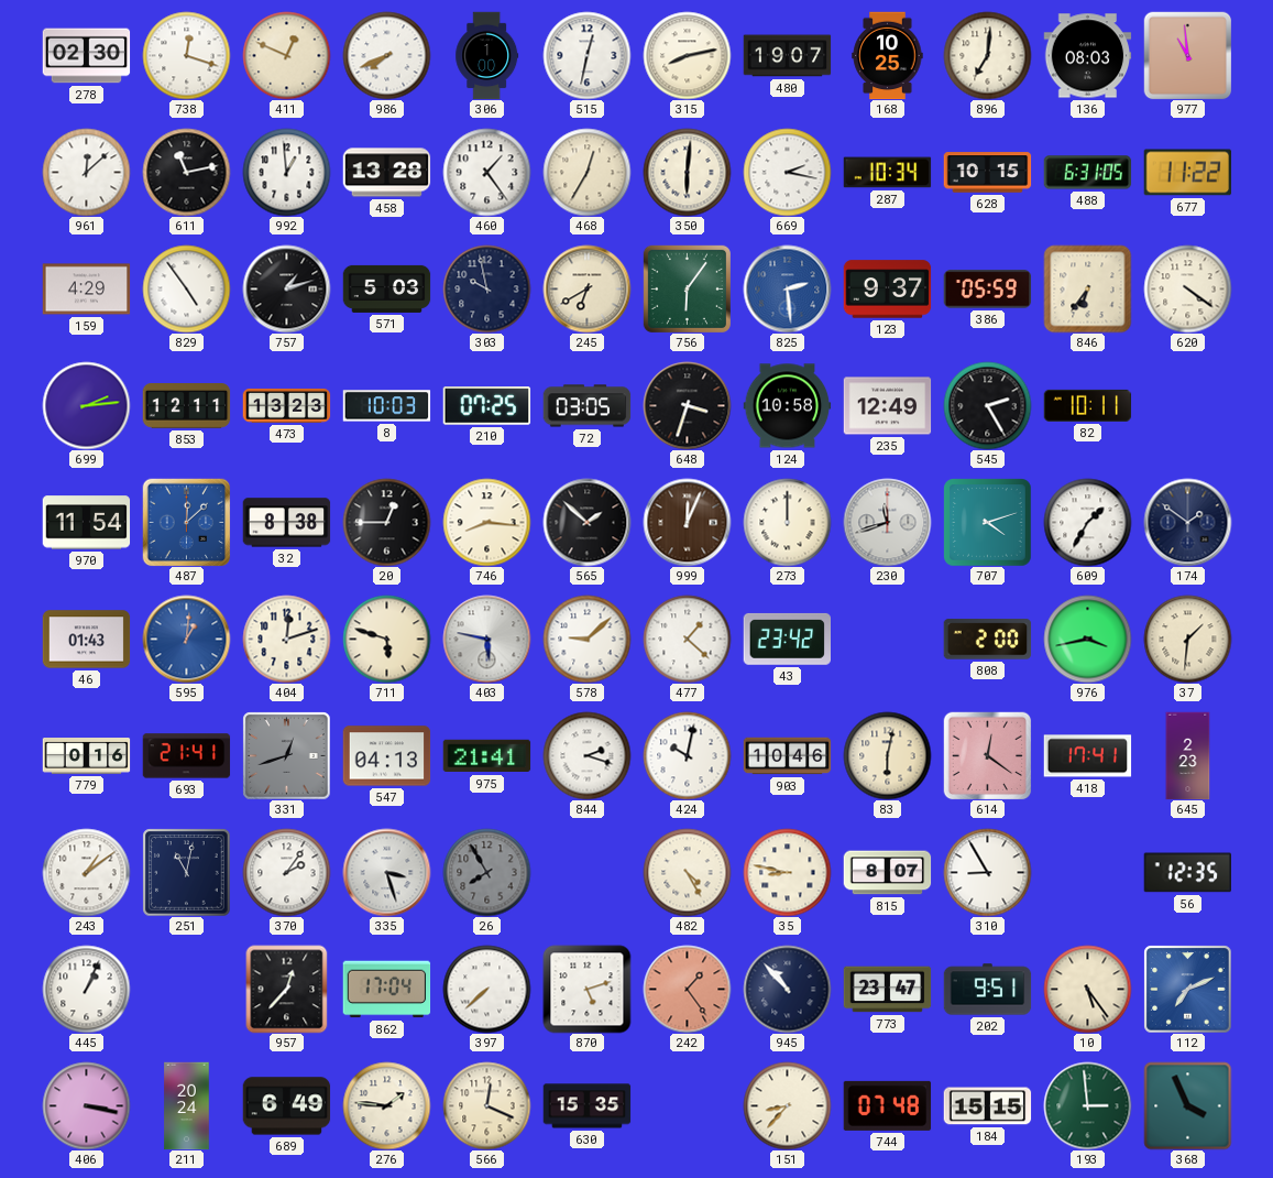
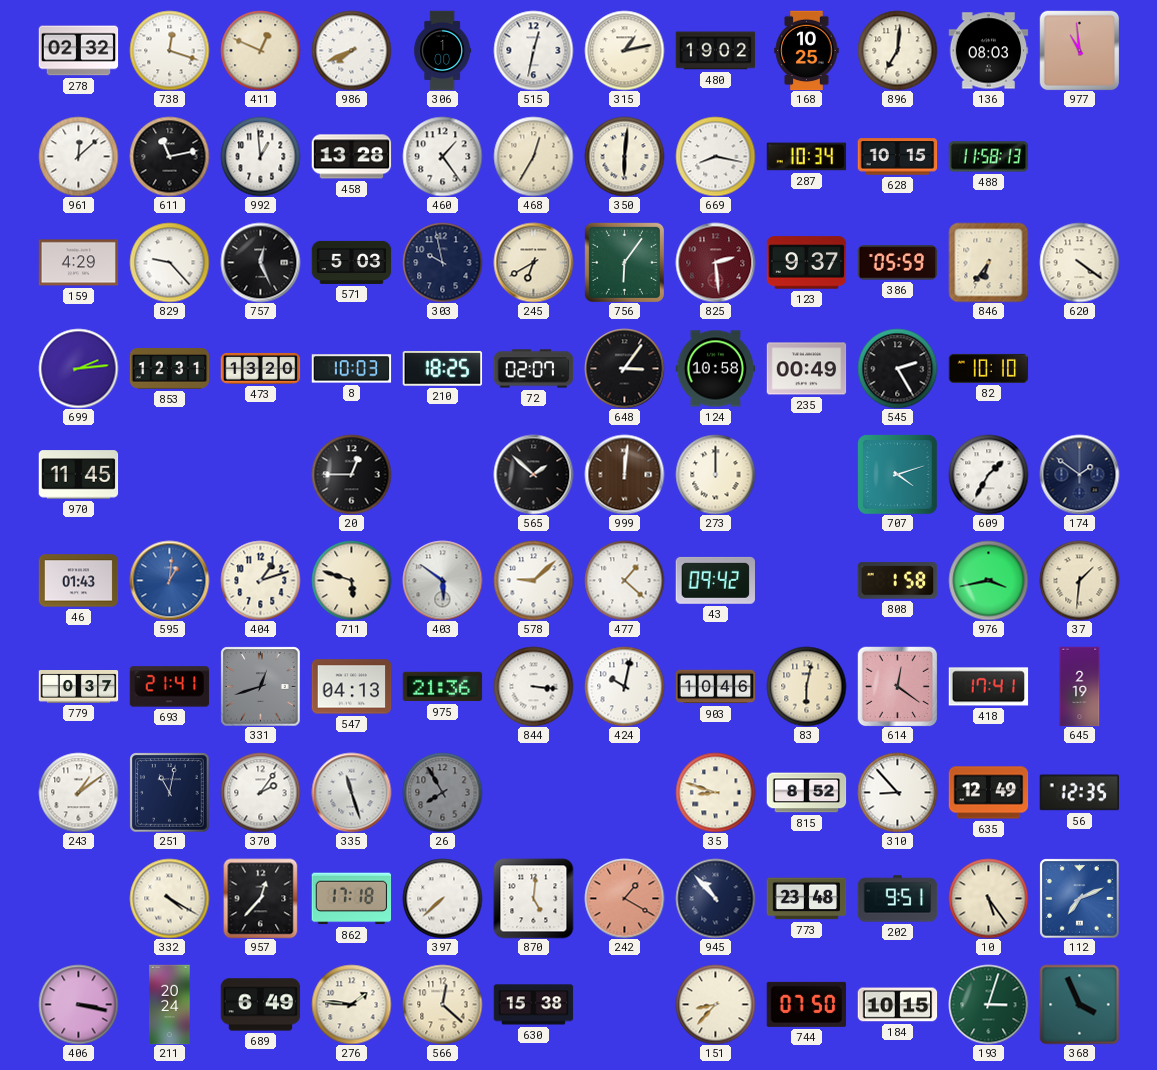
278: 02:30 -> 02:32
315: 8:13 -> 1:13
480: 19:07 -> 19:02
669: 2:17 -> 8:17
488: 6:31 -> 11:58
677: 11:22 -> none
829: 4:54 -> 9:23
757: 1:12 -> 12:26
825 dial: blue -> burgundy
853: 12:11 -> 12:31
473: 13:23 -> 13:20
210: 07:25 -> 18:25
72: 03:05 -> 02:07
648: 3:33 -> 3:06
235: 12:49 -> 00:49
82: 10:11 -> 10:10
970: 11:54 -> 11:45
487: 12:08 -> none
32: 8:38 -> none
746: 8:16 -> none
999: 12:04 -> 12:01
230: 11:42 -> none
404: 12:12 -> 1:12
403: 5:47 -> 5:51
43: 23:42 -> 09:42
808: 2:00 -> 1:58
779: 0:16 -> 0:37
975: 21:41 -> 21:36
844: 2:18 -> 3:16
645: 2:23 -> 2:19
335: 3:27 -> 11:27
482: 4:25 -> none
35: 8:47 -> 8:48
815: 8:07 -> 8:52
310: 8:55 -> 8:53
635: none -> 12:49
445: 1:04 -> none
332: none -> 4:20
862: 17:04 -> 17:18
870: 5:12 -> 5:01
242: 1:24 -> 1:20
773: 23:47 -> 23:48
566: 12:19 -> 12:22
630: 15:35 -> 15:38
744: 07:48 -> 07:50
184: 15:15 -> 10:15
193: 2:59 -> 3:03
